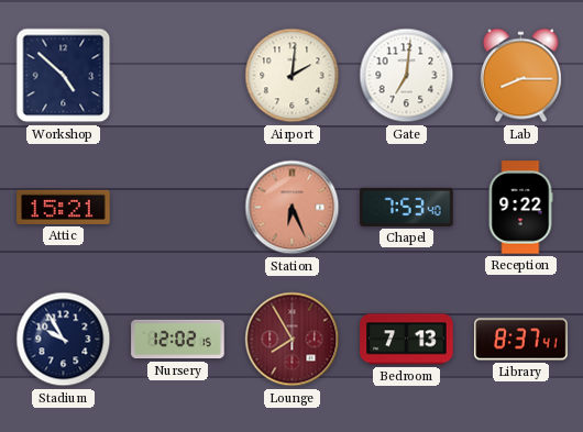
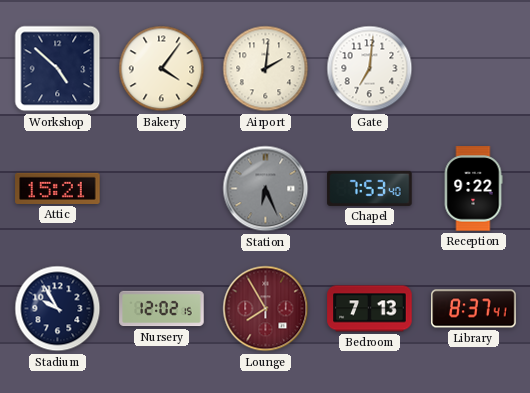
Bakery: none -> 4:06
Lab: 8:15 -> none
Station dial: salmon -> grey
